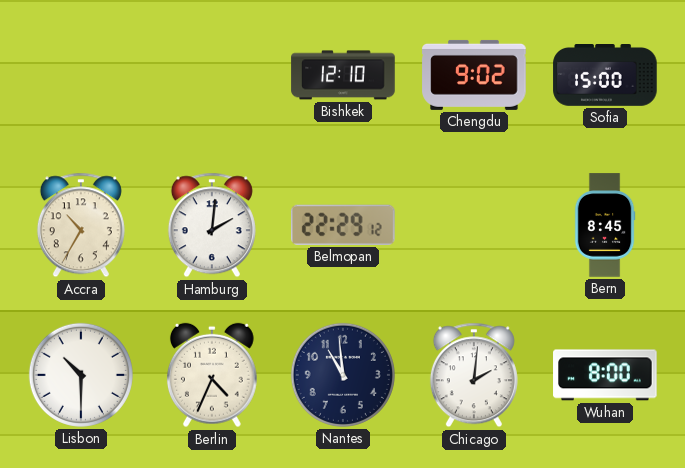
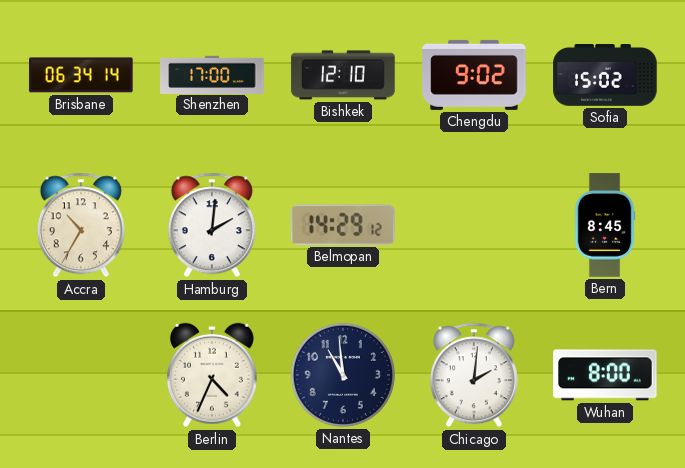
Brisbane: none -> 06:34
Shenzhen: none -> 17:00
Sofia: 15:00 -> 15:02
Belmopan: 22:29 -> 14:29
Lisbon: 10:30 -> none
